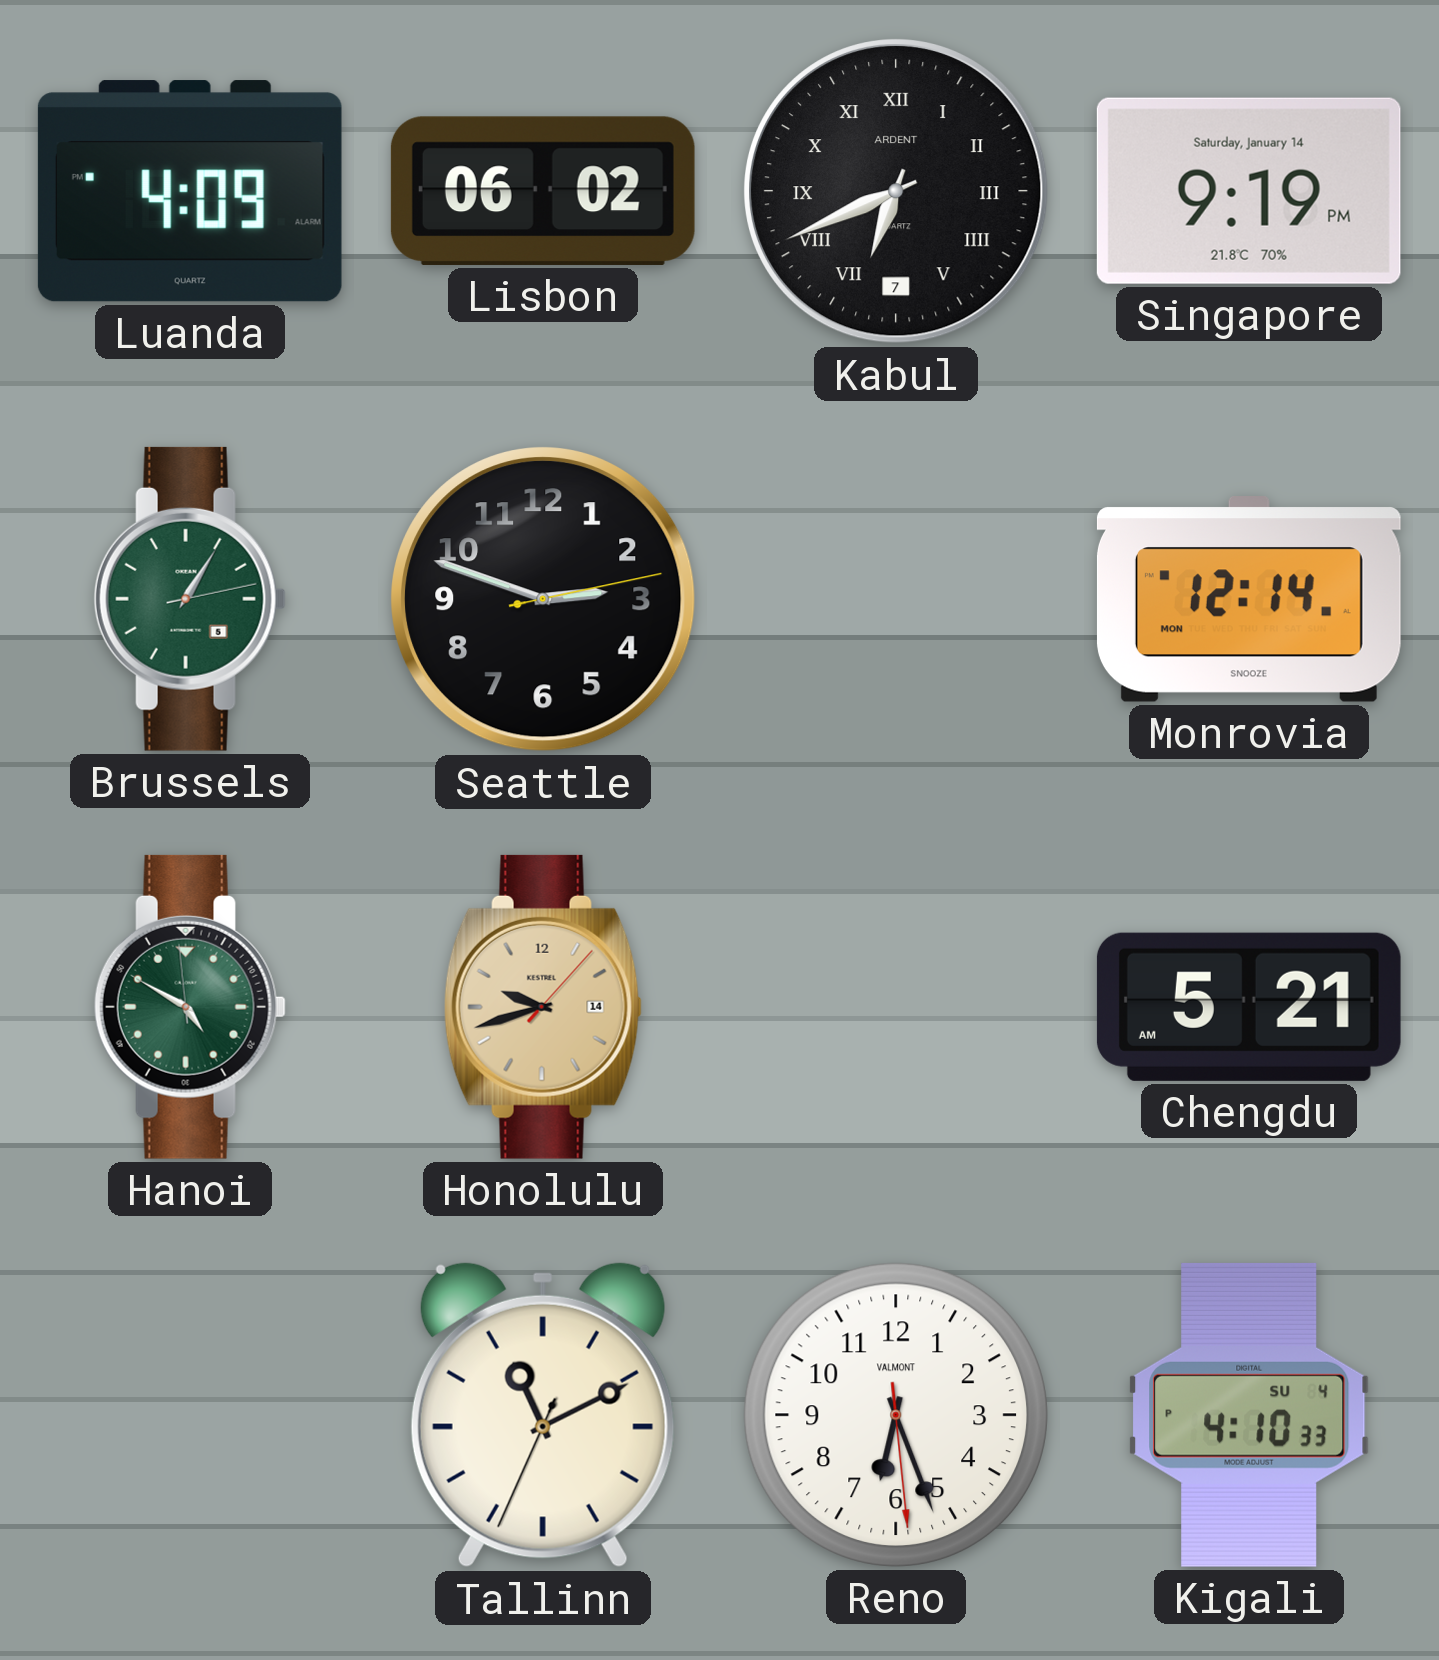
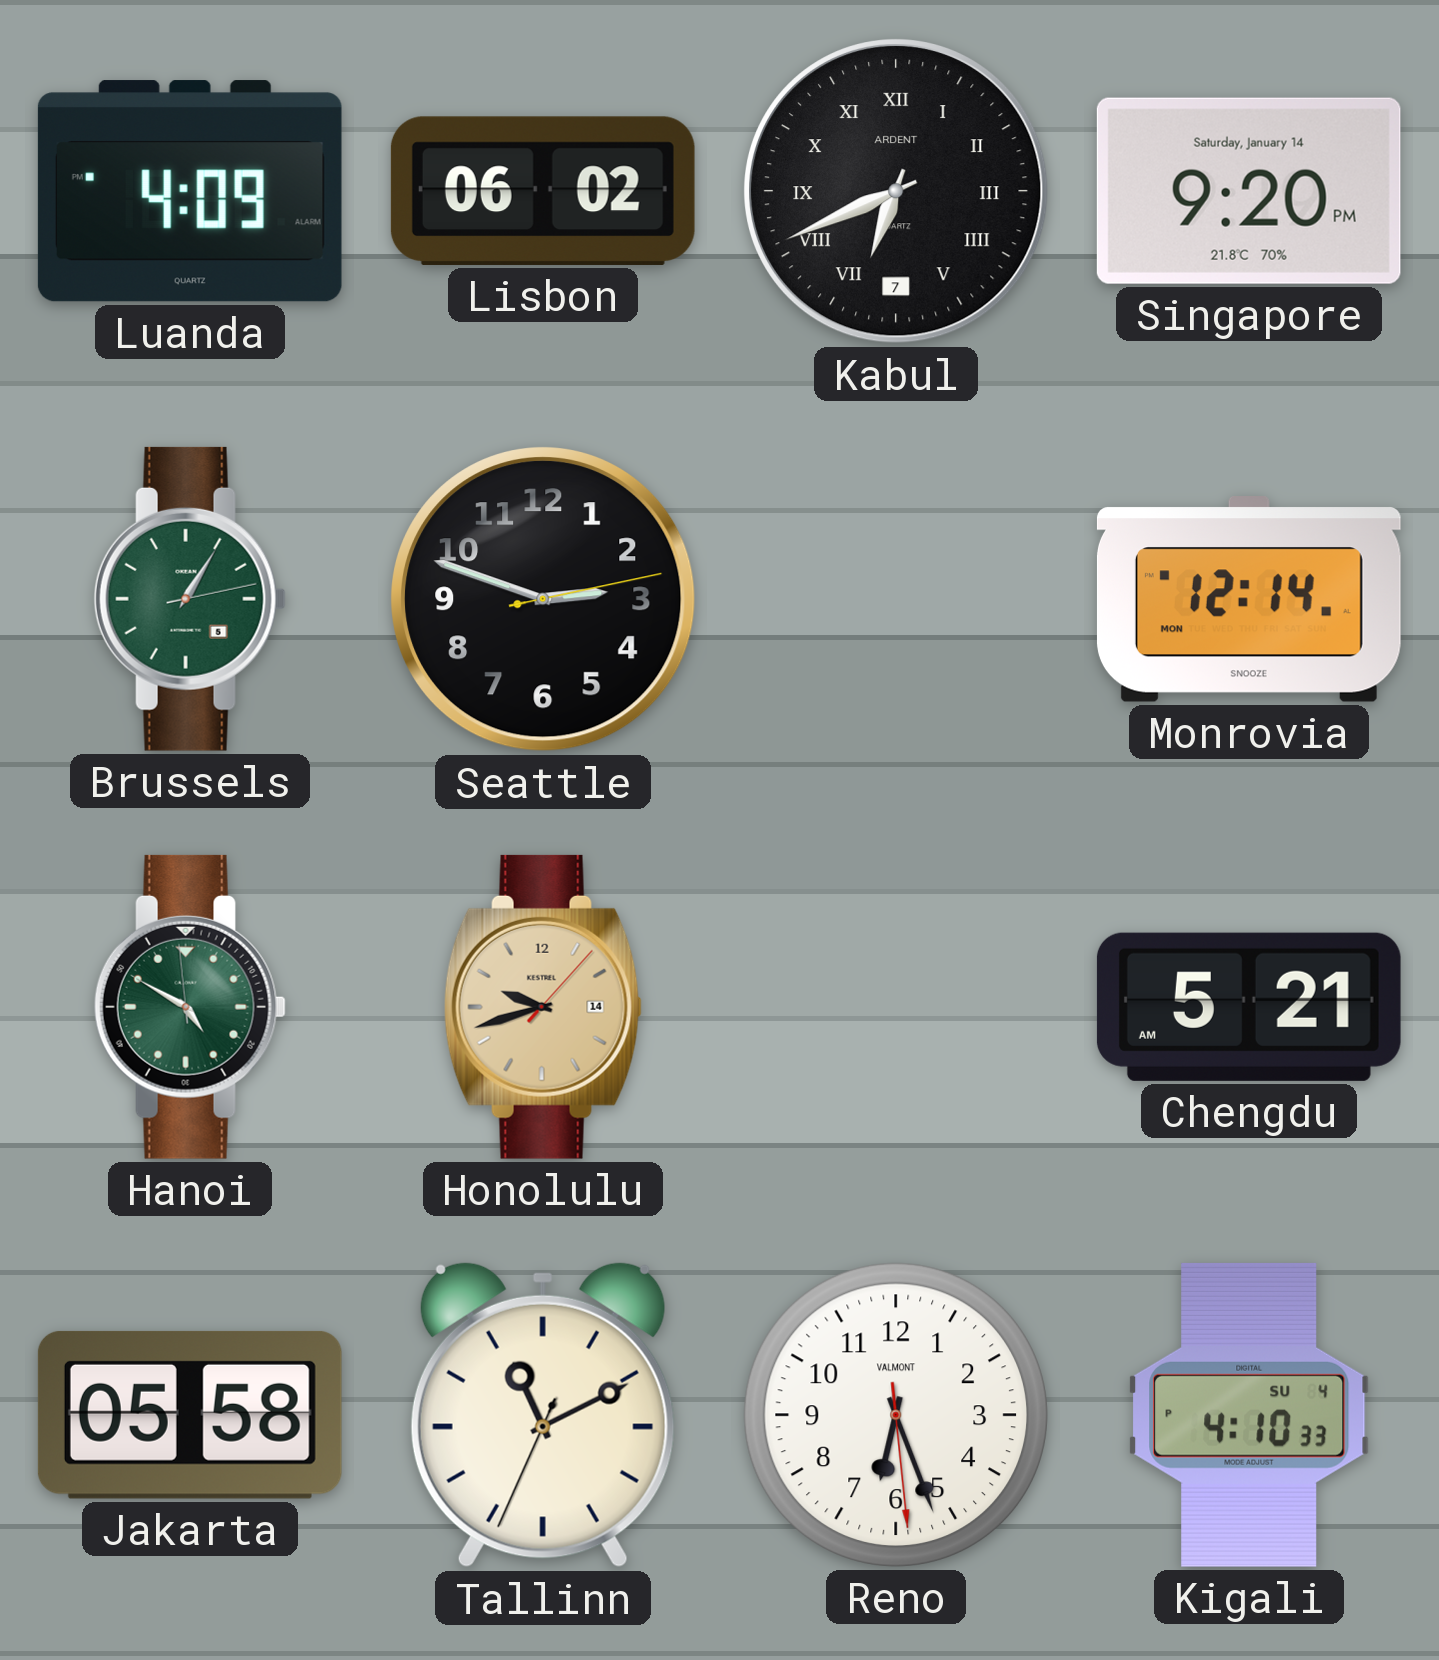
Singapore: 9:19 -> 9:20
Jakarta: none -> 05:58
